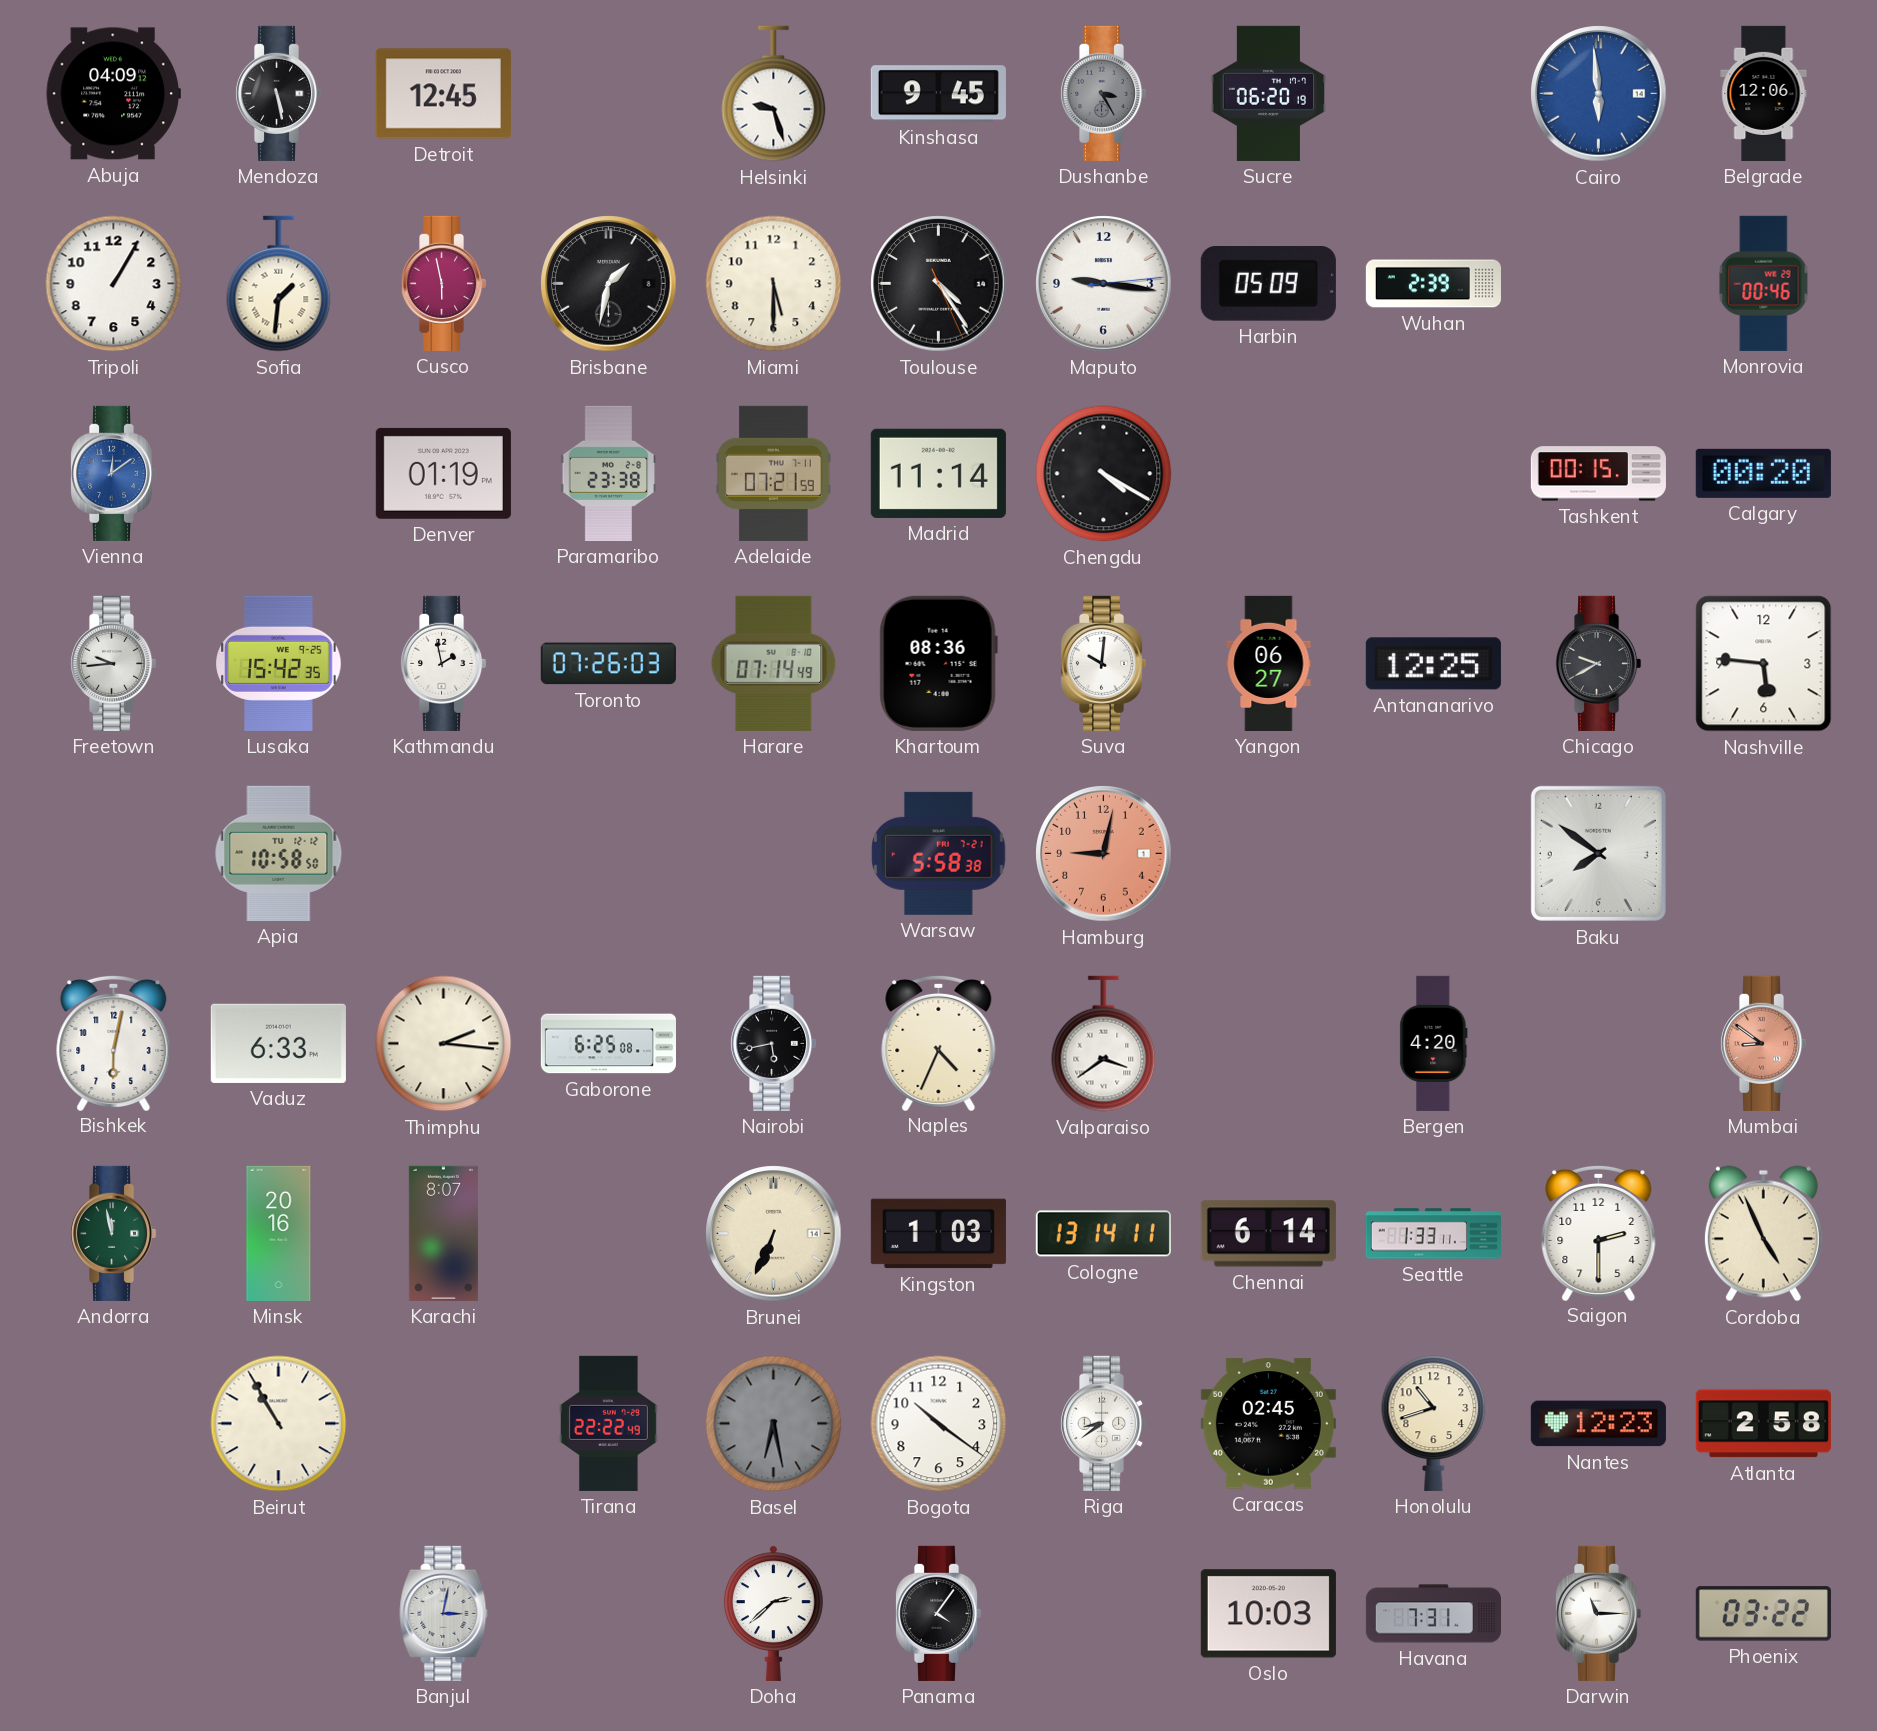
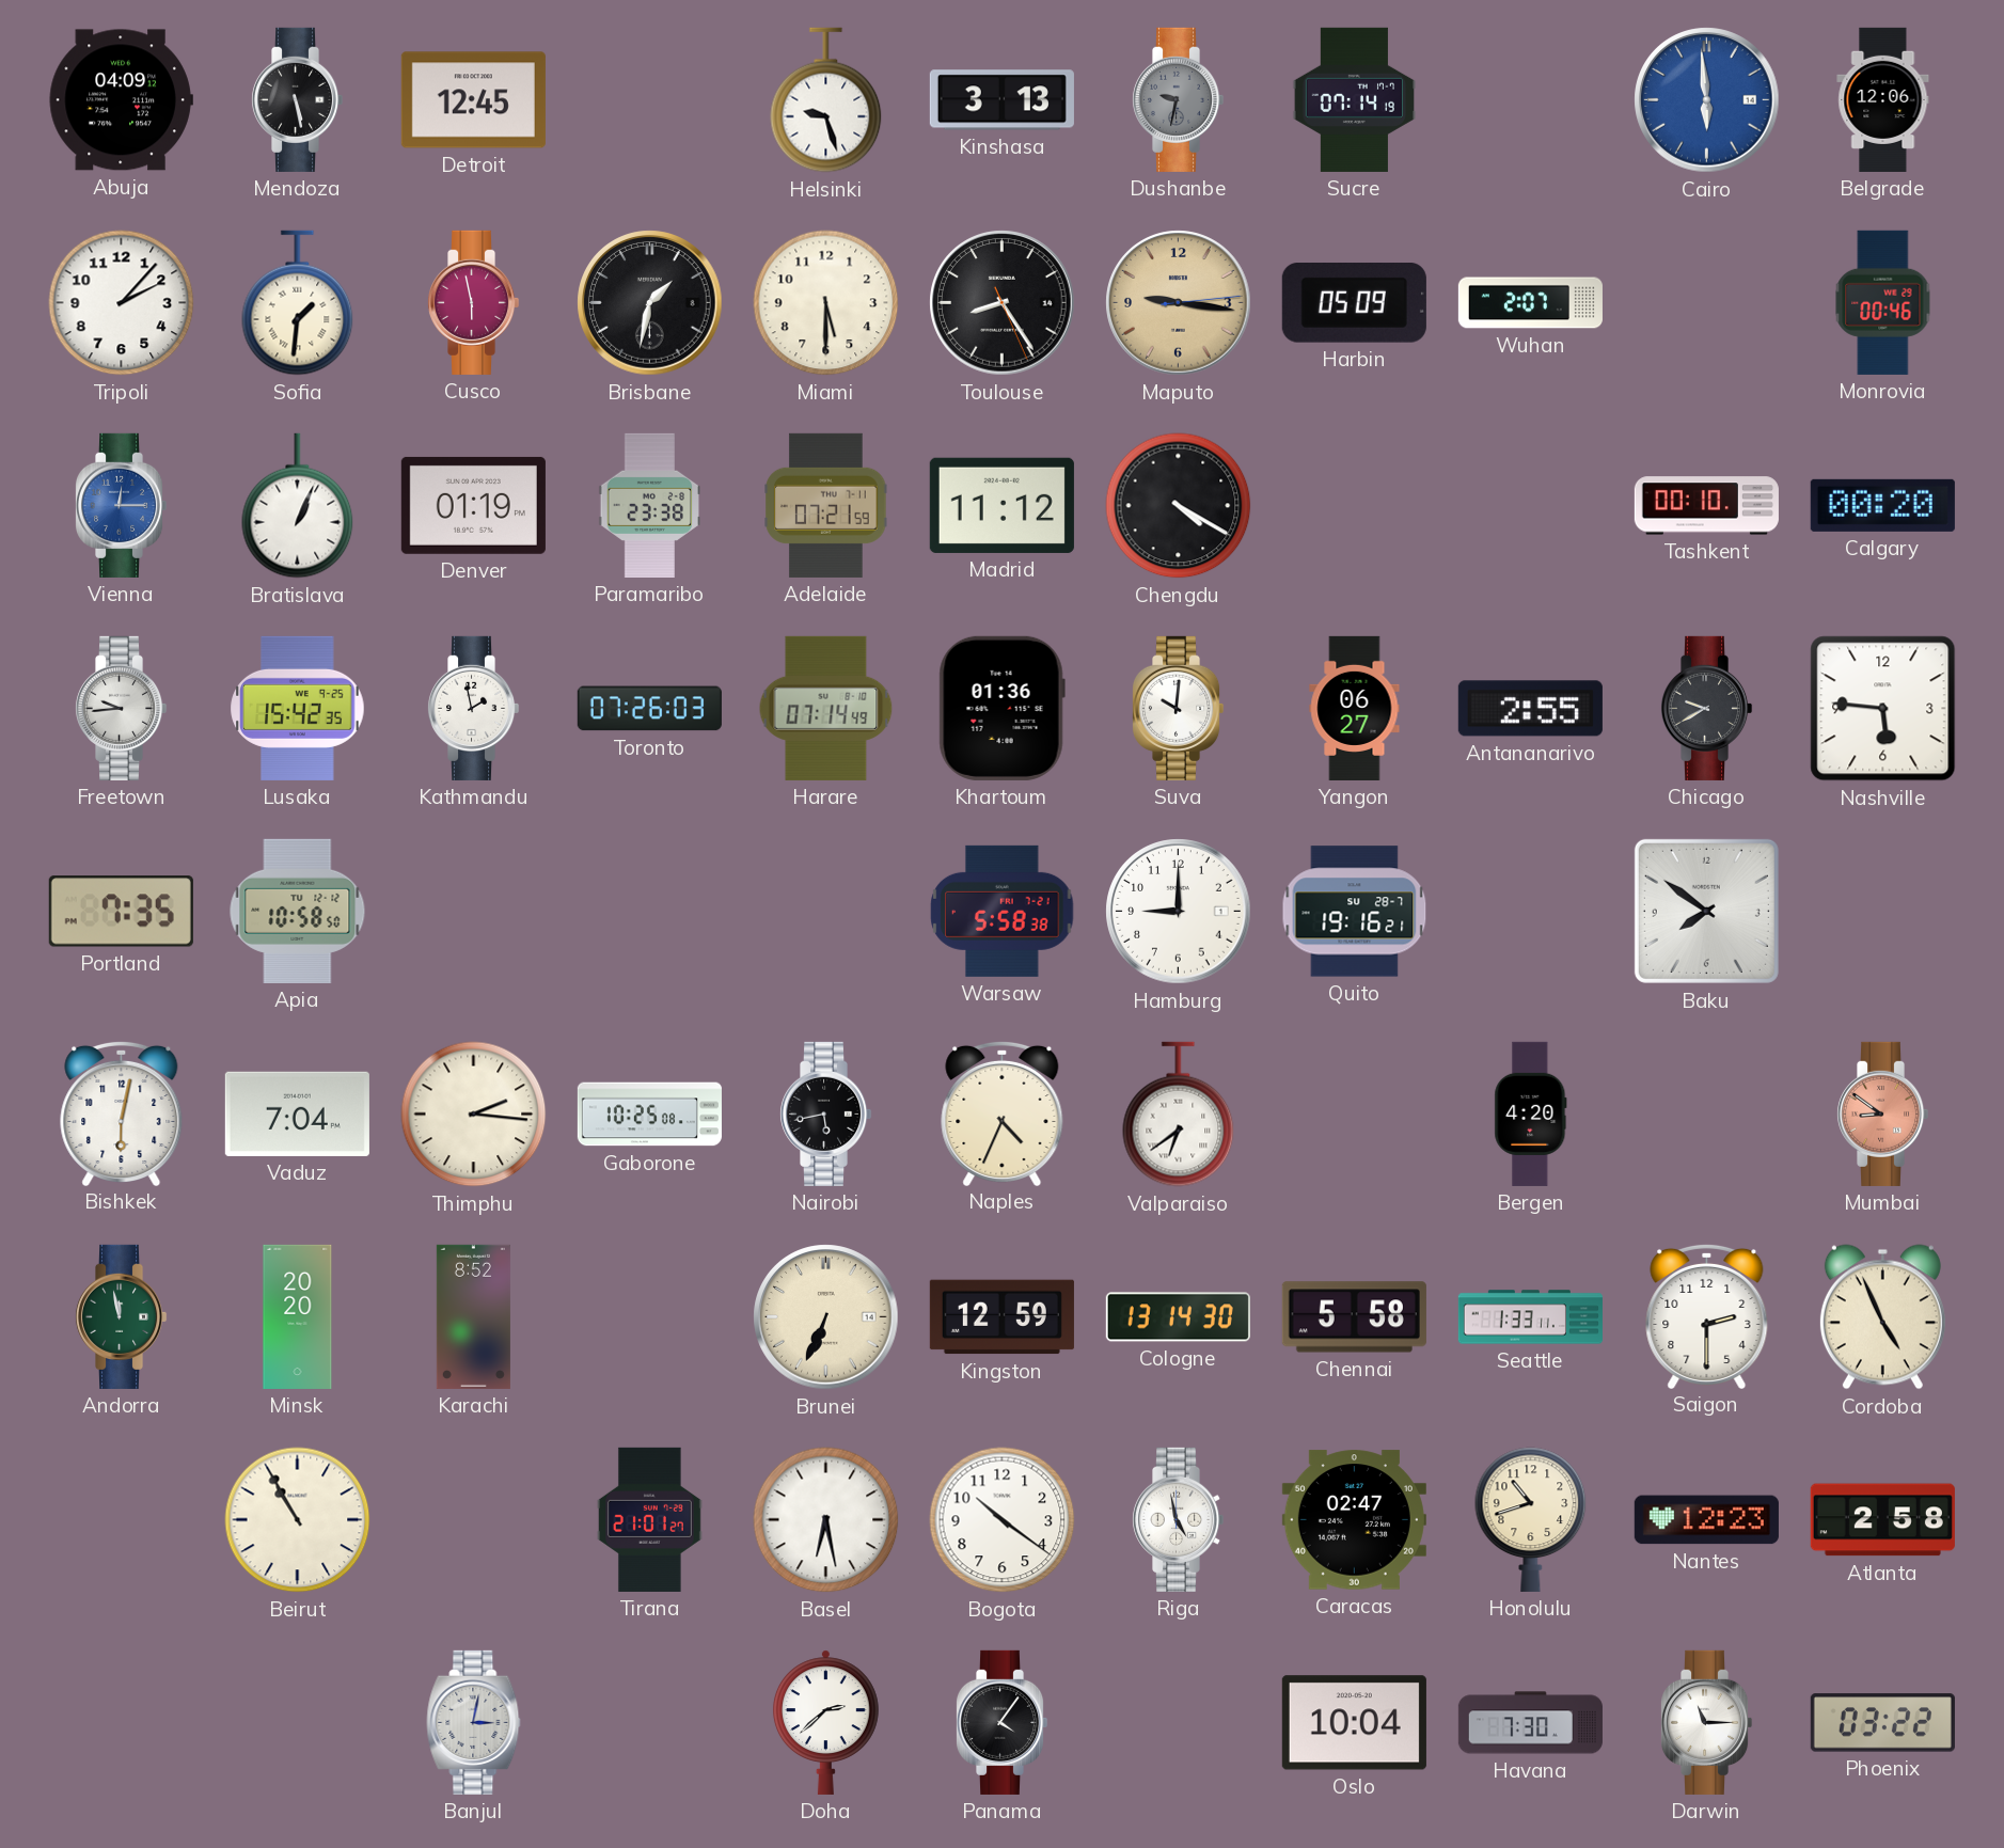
Kinshasa: 9:45 -> 3:13
Dushanbe: 3:25 -> 9:32
Sucre: 06:20 -> 07:14
Tripoli: 1:05 -> 2:07
Toulouse: 4:24 -> 8:24
Maputo dial: white -> champagne
Wuhan: 2:39 -> 2:07
Vienna: 12:09 -> 12:15
Bratislava: none -> 1:04
Madrid: 11:14 -> 11:12
Tashkent: 00:15 -> 00:10
Khartoum: 08:36 -> 01:36
Antananarivo: 12:25 -> 2:55
Portland: none -> 7:35
Hamburg: 9:02 -> 9:00
Hamburg dial: salmon -> white
Quito: none -> 19:16
Vaduz: 6:33 -> 7:04
Gaborone: 6:25 -> 10:25
Valparaiso: 3:39 -> 6:39
Minsk: 20:16 -> 20:20
Karachi: 8:07 -> 8:52
Kingston: 1:03 -> 12:59
Cologne: 13:14:11 -> 13:14:30
Chennai: 6:14 -> 5:58
Tirana: 22:22 -> 21:01
Basel dial: grey -> white
Riga: 8:39 -> 4:58
Caracas: 02:45 -> 02:47
Oslo: 10:03 -> 10:04
Havana: 7:31 -> 7:30
